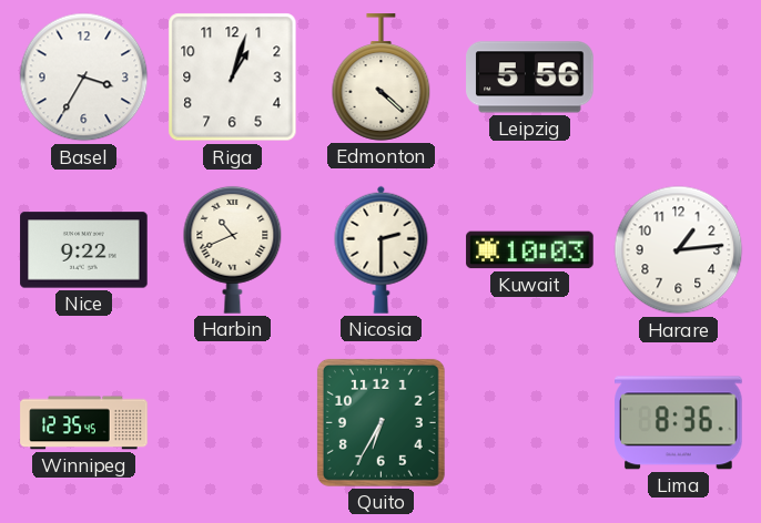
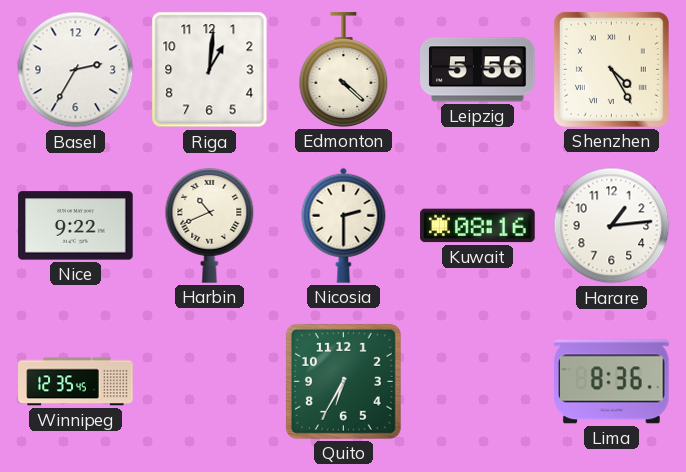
Basel: 3:35 -> 2:35
Riga: 1:03 -> 1:01
Shenzhen: none -> 4:25
Kuwait: 10:03 -> 08:16
